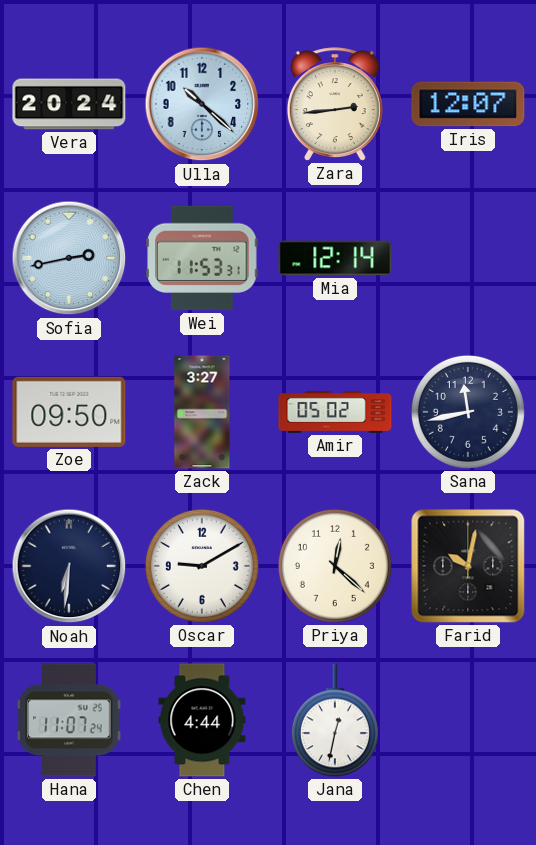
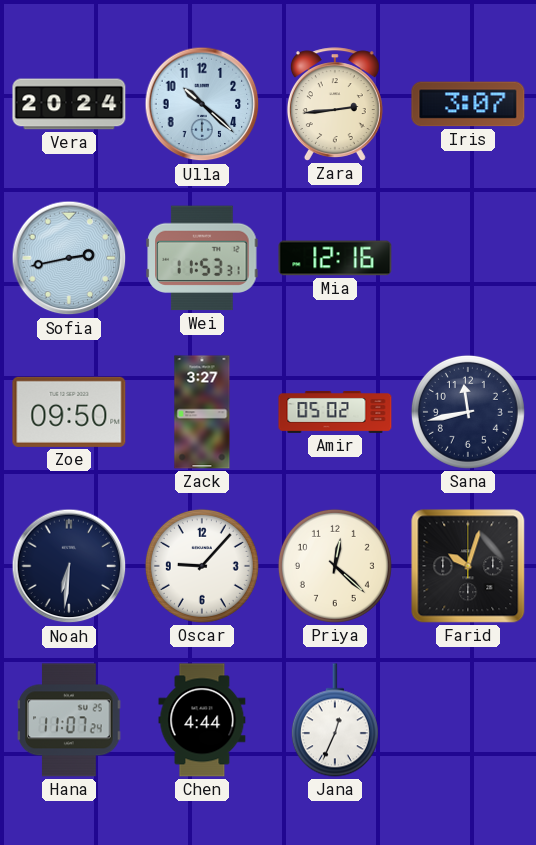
Iris: 12:07 -> 3:07
Mia: 12:14 -> 12:16
Oscar: 9:10 -> 9:07
Farid: 10:02 -> 10:03
Jana: 12:32 -> 12:34
